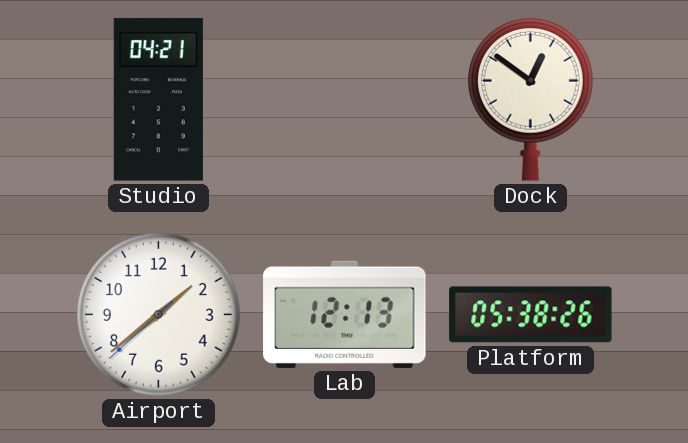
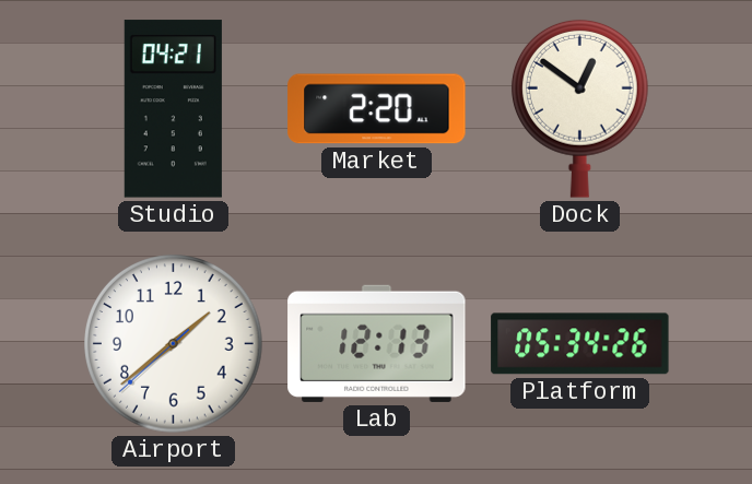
Market: none -> 2:20
Platform: 05:38 -> 05:34
